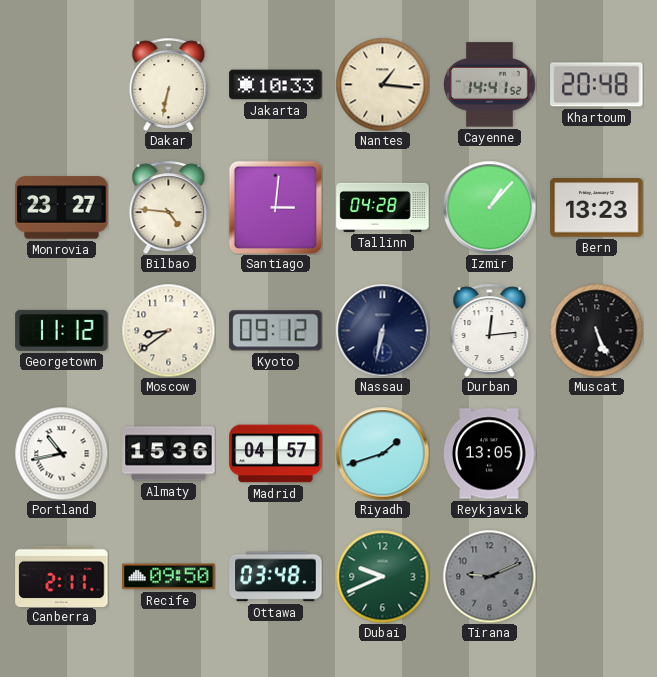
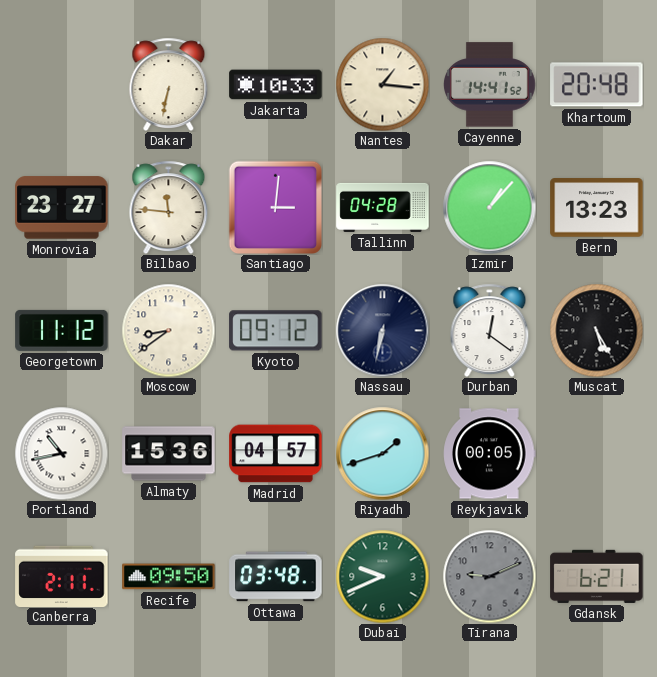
Bilbao: 4:46 -> 11:46
Durban: 12:14 -> 12:21
Muscat: 5:26 -> 5:25
Reykjavik: 13:05 -> 00:05
Gdansk: none -> 6:21
